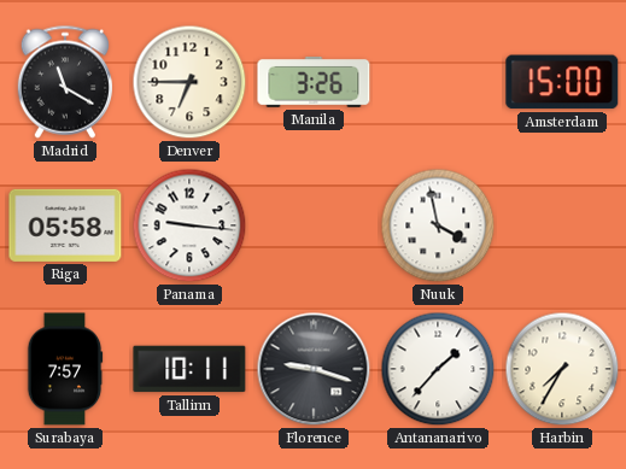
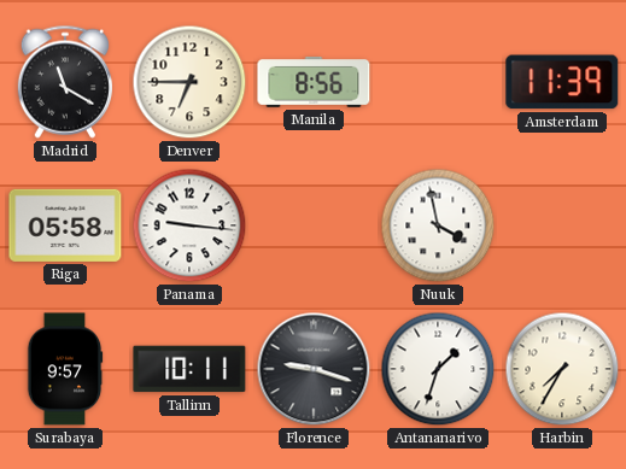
Manila: 3:26 -> 8:56
Amsterdam: 15:00 -> 11:39
Surabaya: 7:57 -> 9:57
Antananarivo: 1:37 -> 1:33
